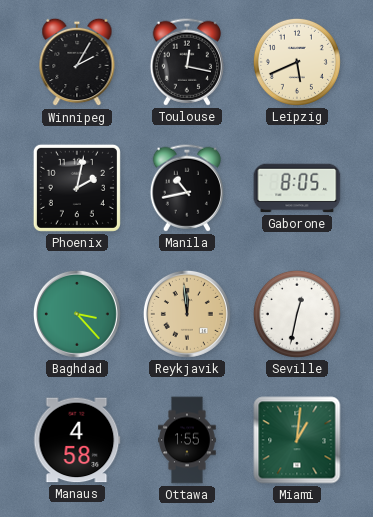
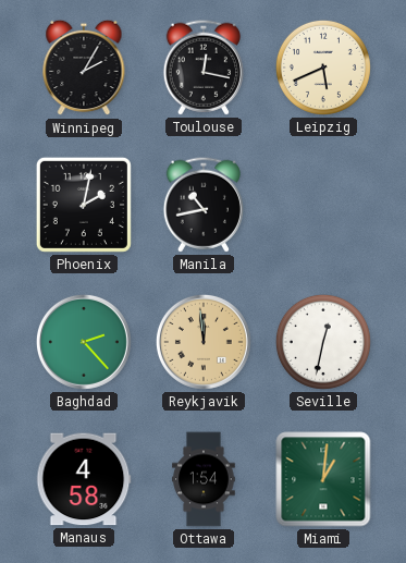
Gaborone: 8:05 -> none
Baghdad: 3:23 -> 2:23
Ottawa: 1:55 -> 1:54
